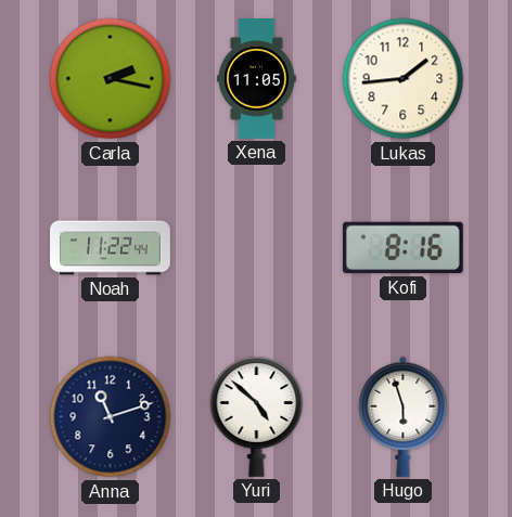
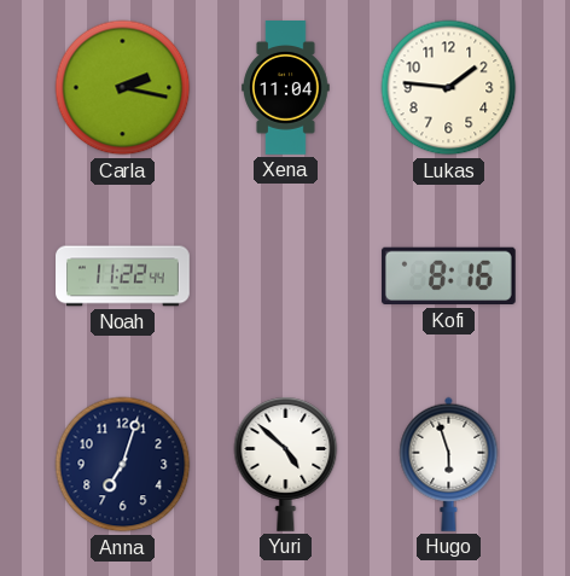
Xena: 11:05 -> 11:04
Lukas: 1:44 -> 1:46
Anna: 11:12 -> 7:03
